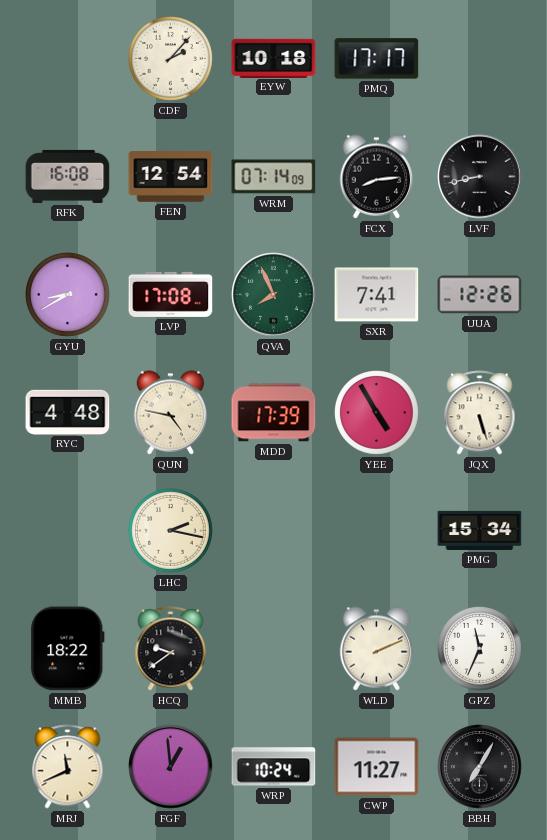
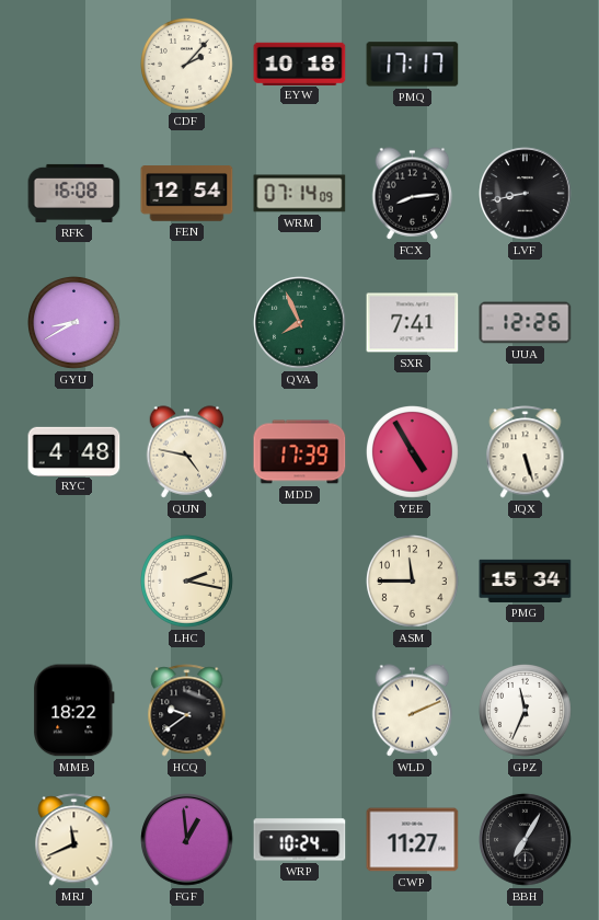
LVP: 17:08 -> none
ASM: none -> 11:45
